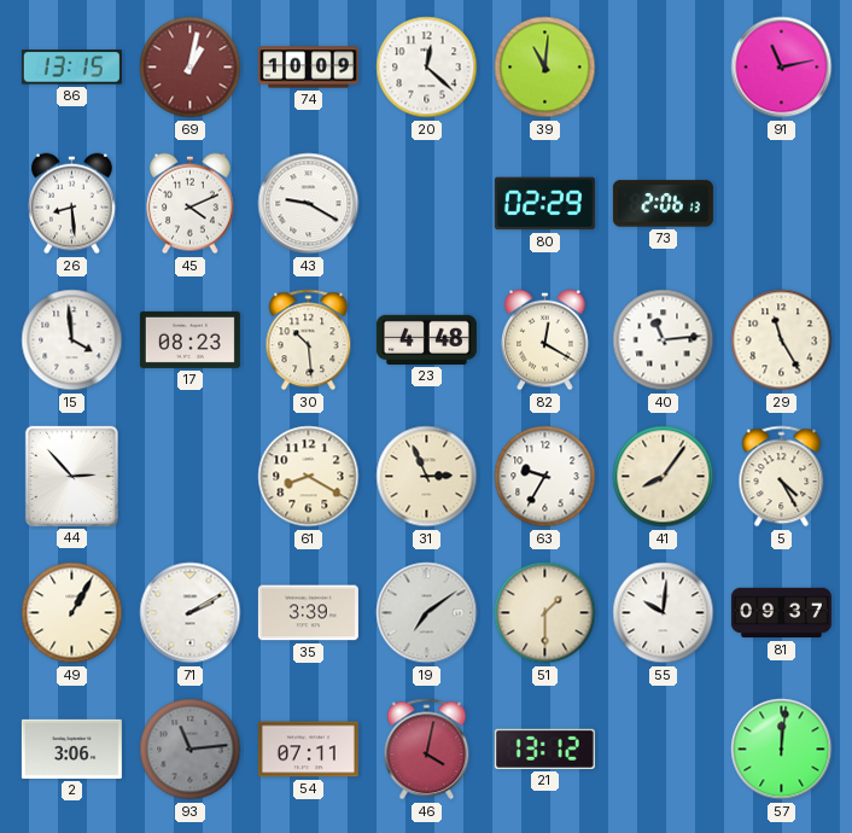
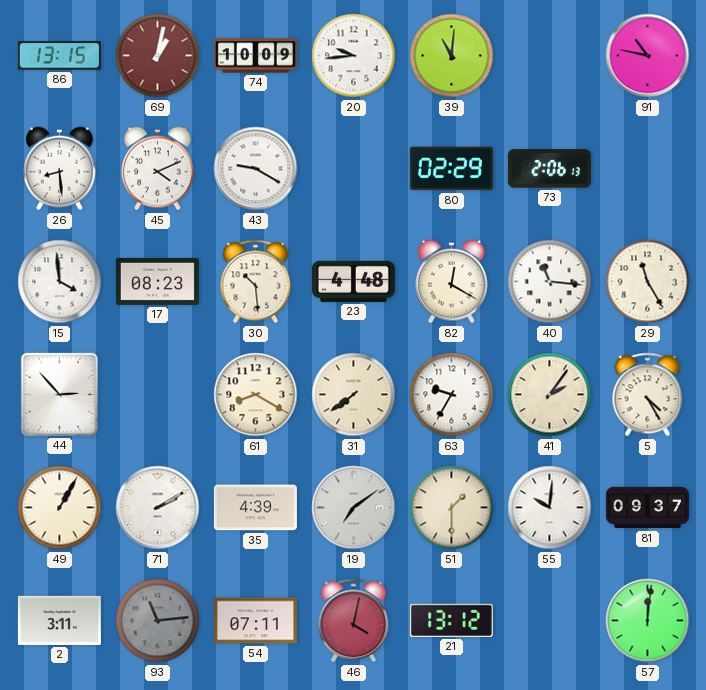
20: 12:22 -> 9:44
91: 11:13 -> 10:47
40: 11:14 -> 11:16
31: 2:56 -> 7:39
41: 8:06 -> 2:06
35: 3:39 -> 4:39
2: 3:06 -> 3:11
